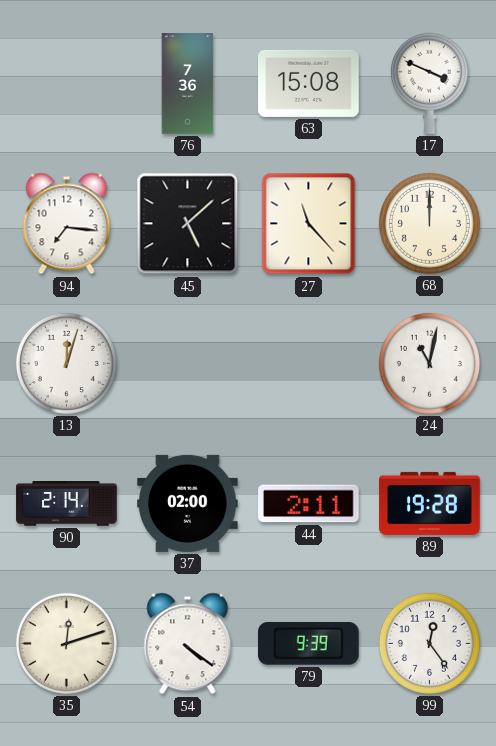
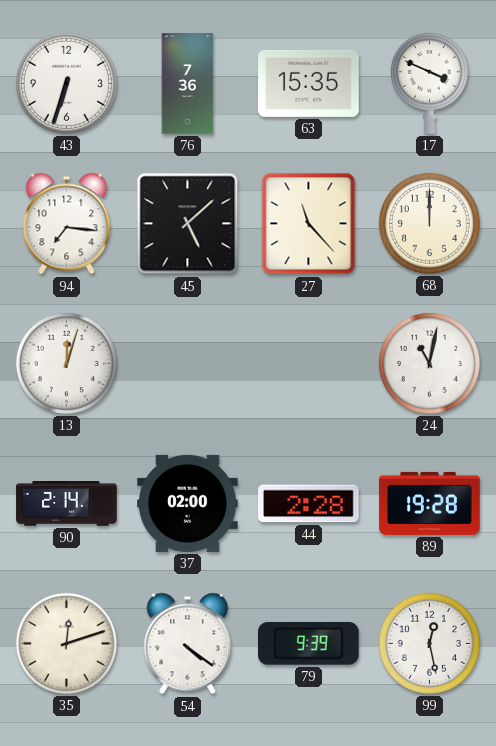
43: none -> 6:33
63: 15:08 -> 15:35
44: 2:11 -> 2:28
99: 12:24 -> 12:28
